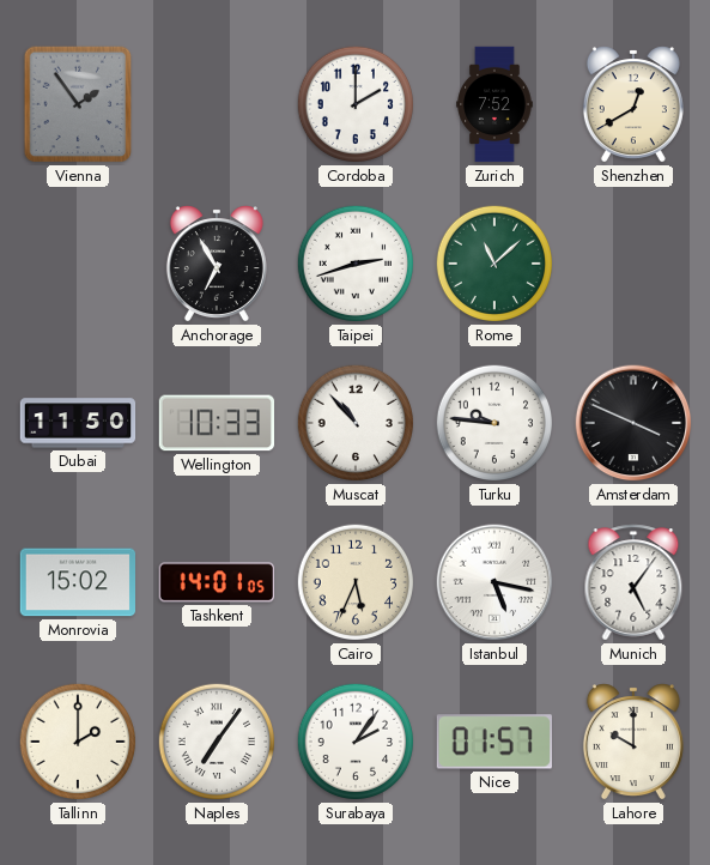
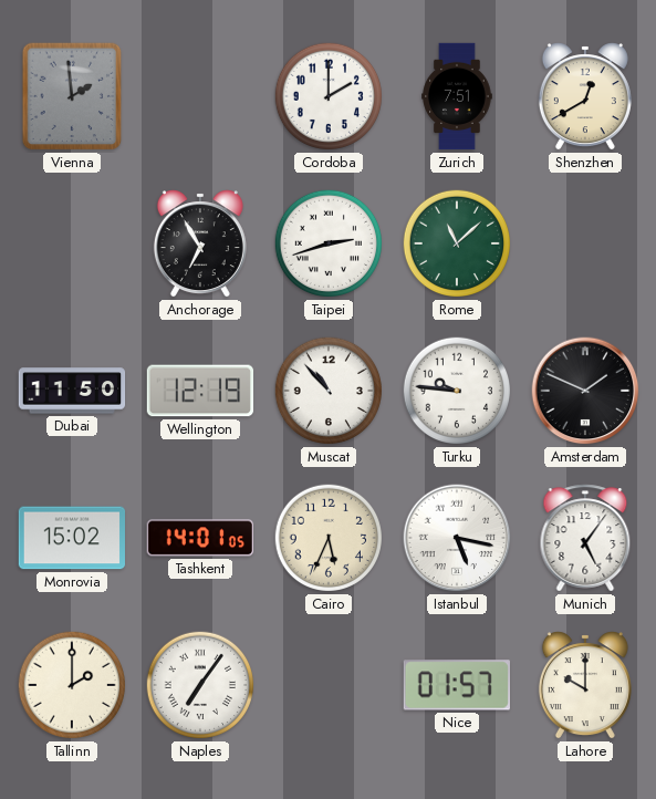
Vienna: 1:54 -> 1:59
Zurich: 7:52 -> 7:51
Wellington: 10:33 -> 12:19
Amsterdam: 3:49 -> 1:49
Surabaya: 2:06 -> none
